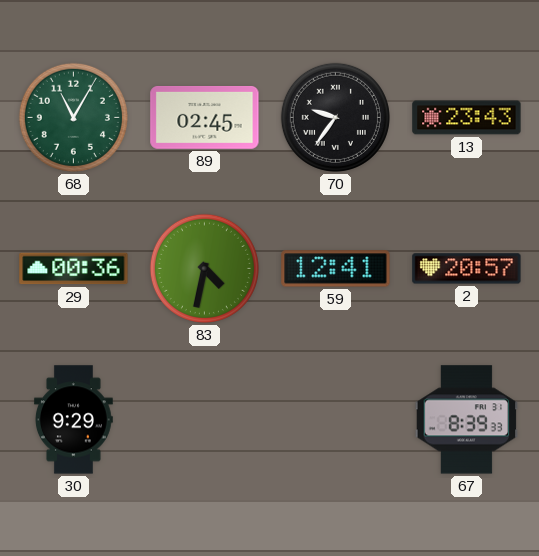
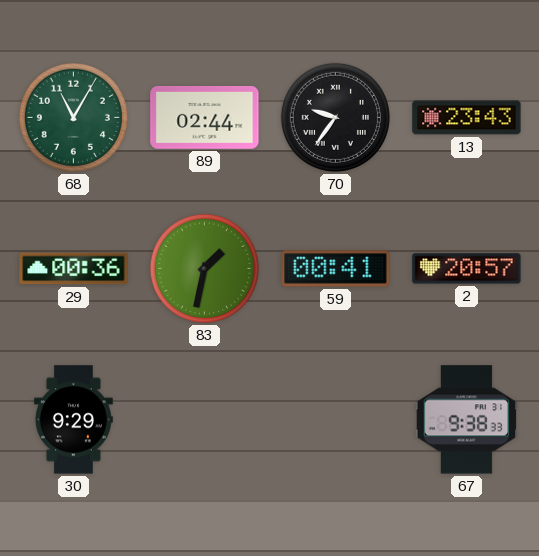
89: 02:45 -> 02:44
83: 4:32 -> 1:32
59: 12:41 -> 00:41
67: 8:39 -> 9:38
